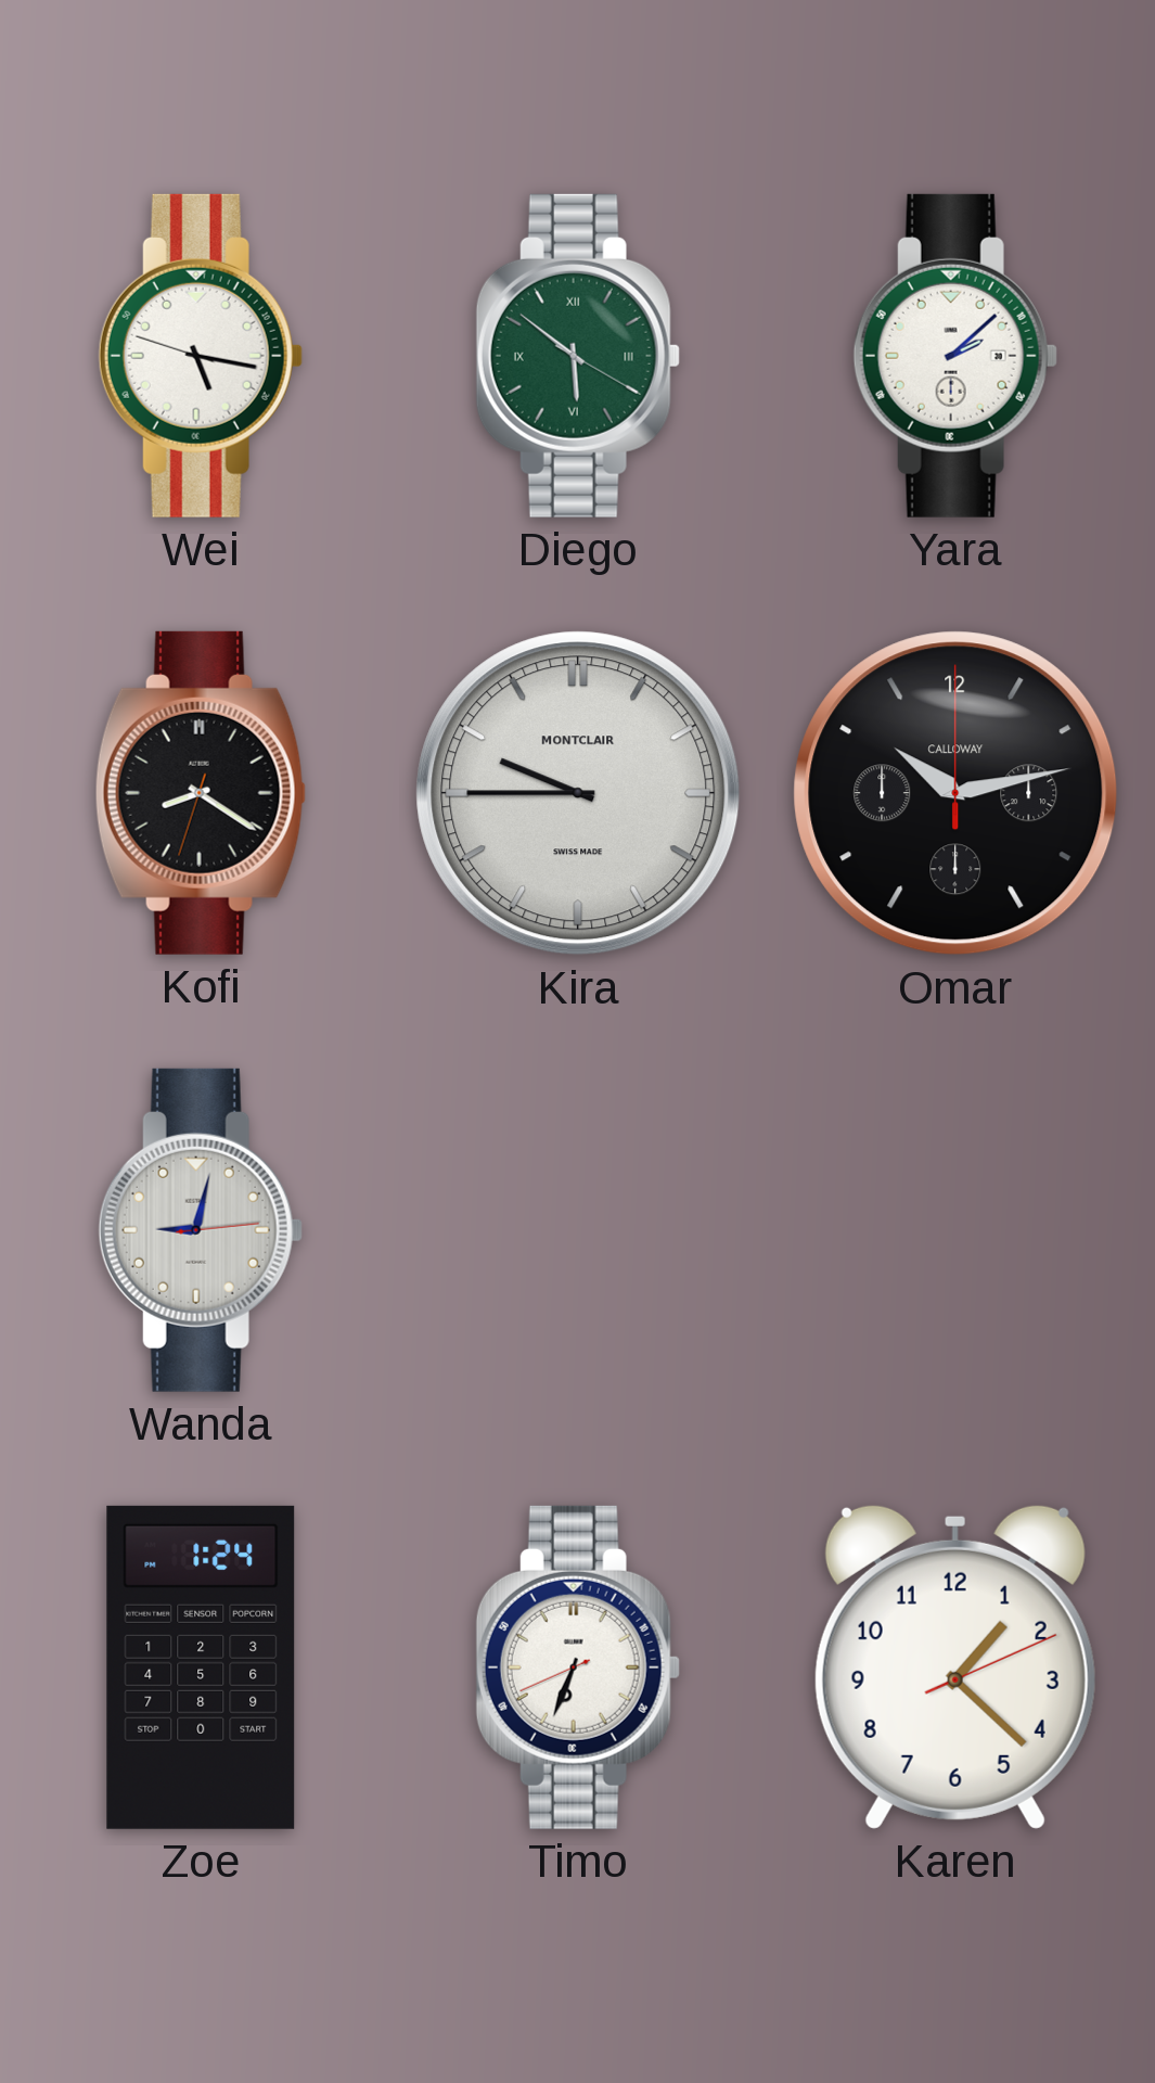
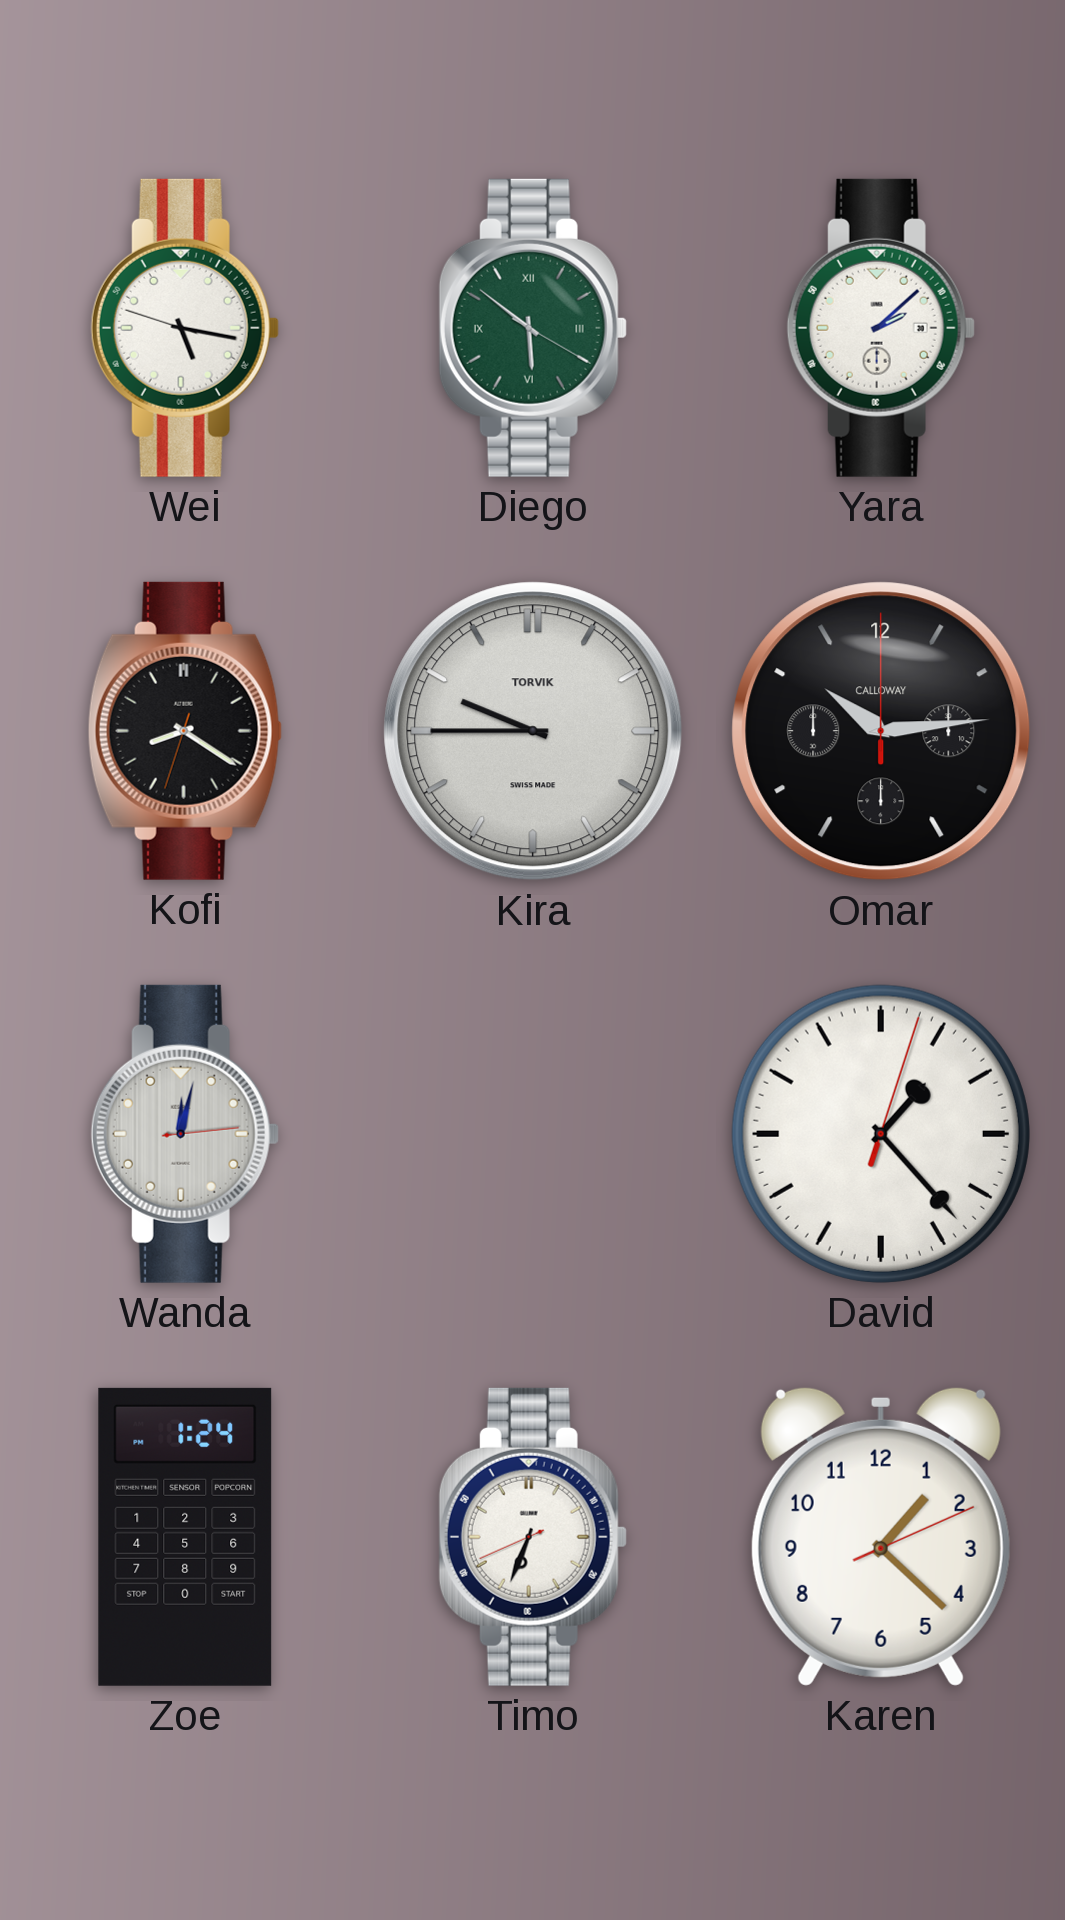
Kira brand: MONTCLAIR -> TORVIK
Omar: 10:13 -> 10:14
Wanda: 9:02 -> 12:02
David: none -> 1:23
